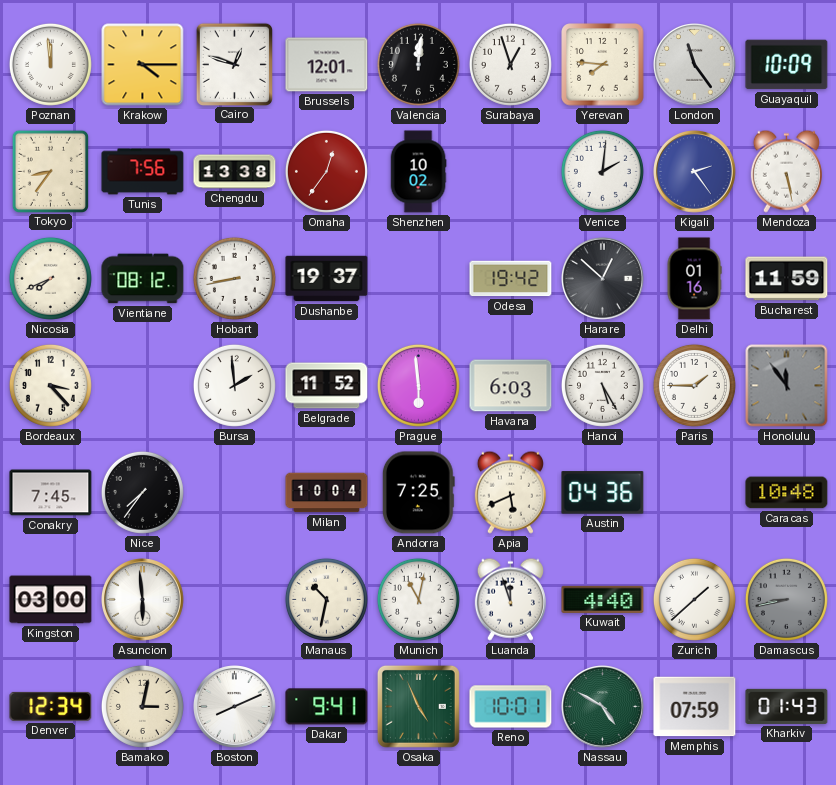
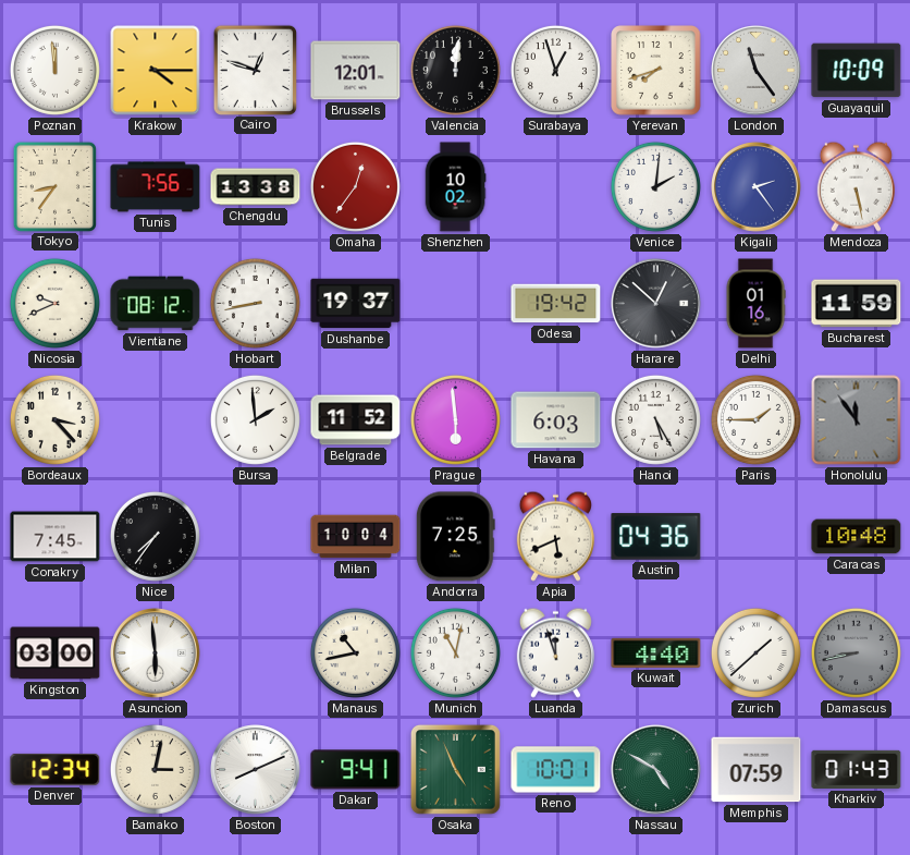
Yerevan: 7:46 -> 7:42
Nicosia: 7:41 -> 9:41
Manaus: 10:32 -> 10:43
